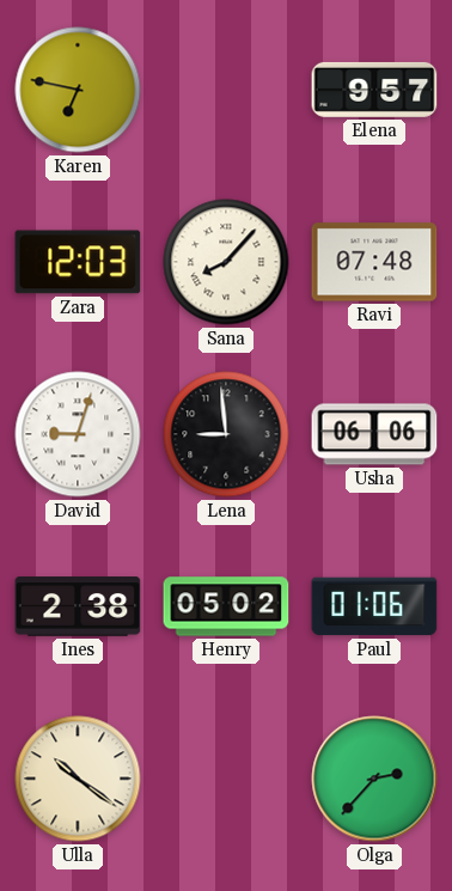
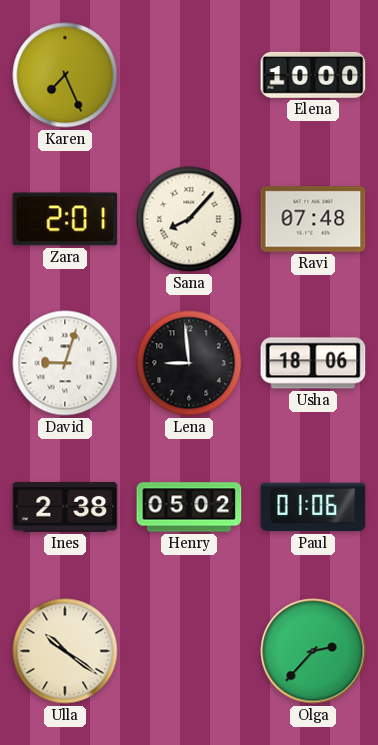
Karen: 6:47 -> 7:26
Elena: 9:57 -> 10:00
Zara: 12:03 -> 2:01
Usha: 06:06 -> 18:06
